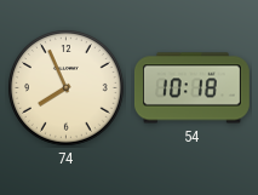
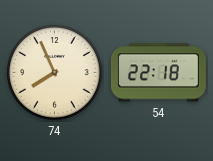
54: 10:18 -> 22:18
